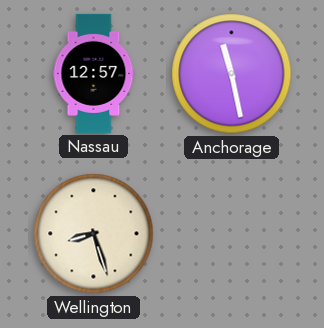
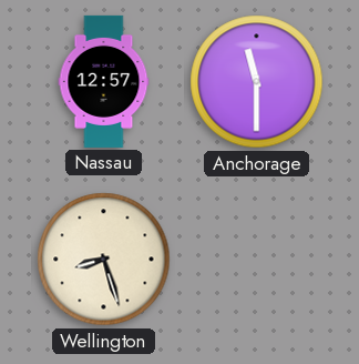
Anchorage: 11:28 -> 11:30
